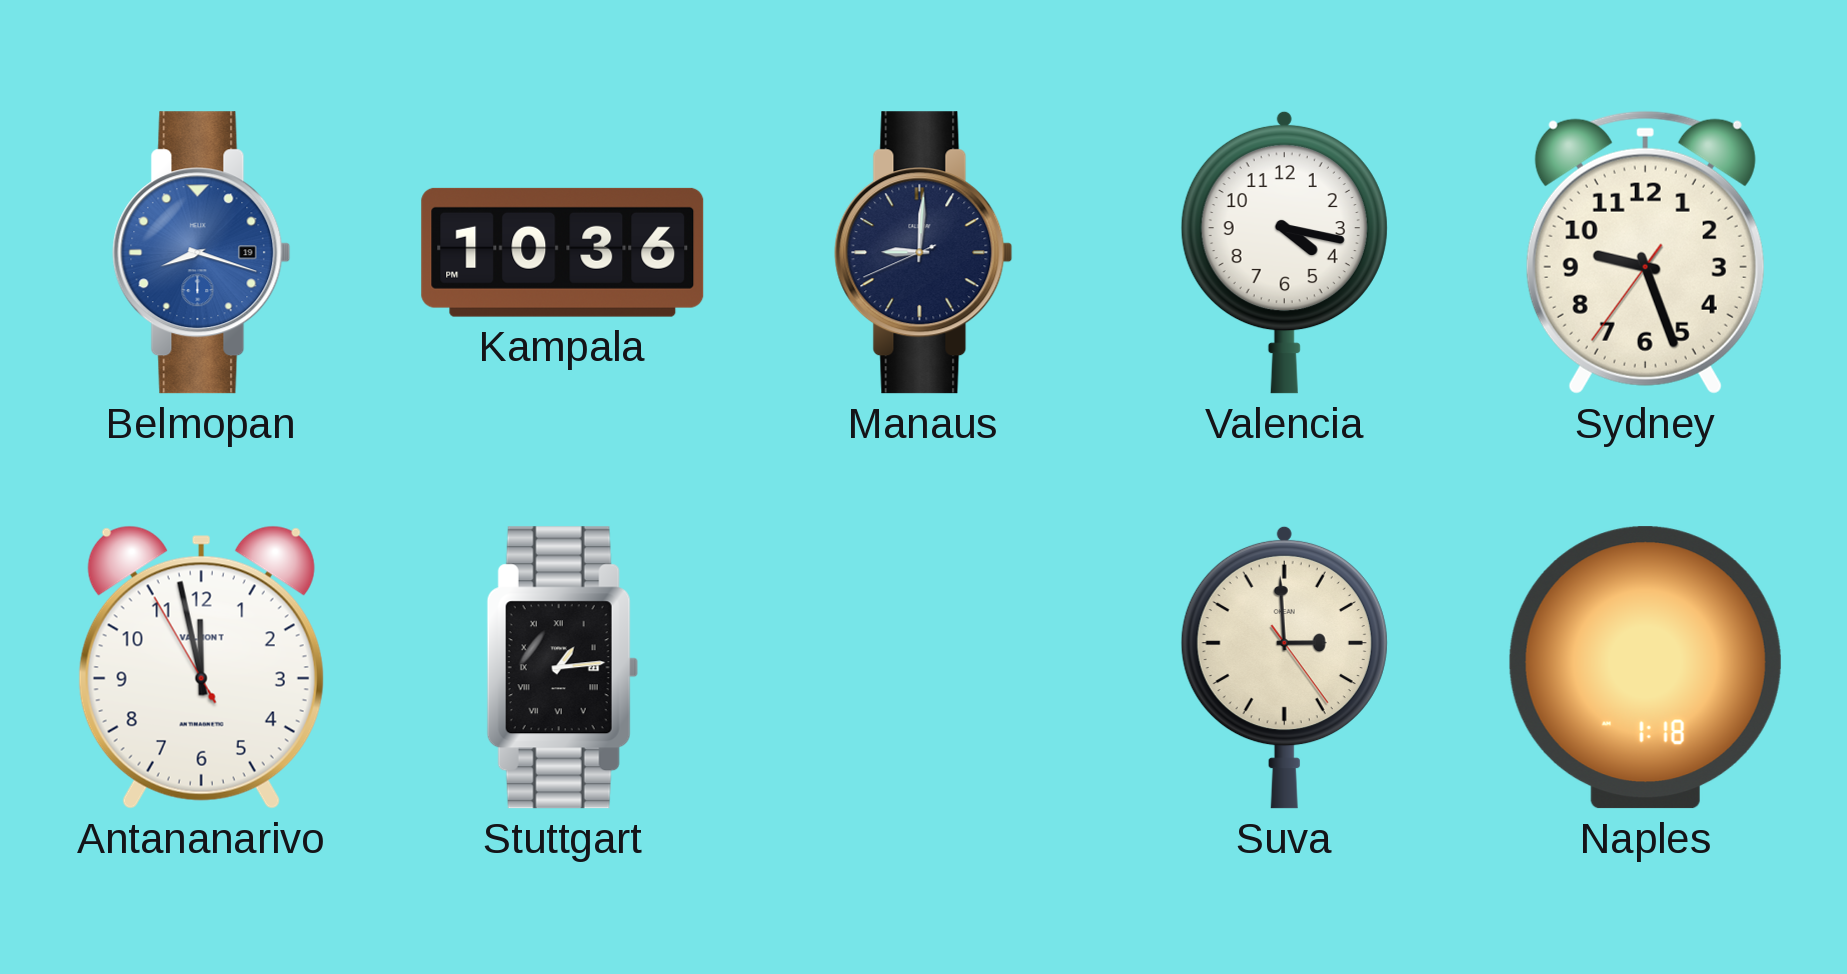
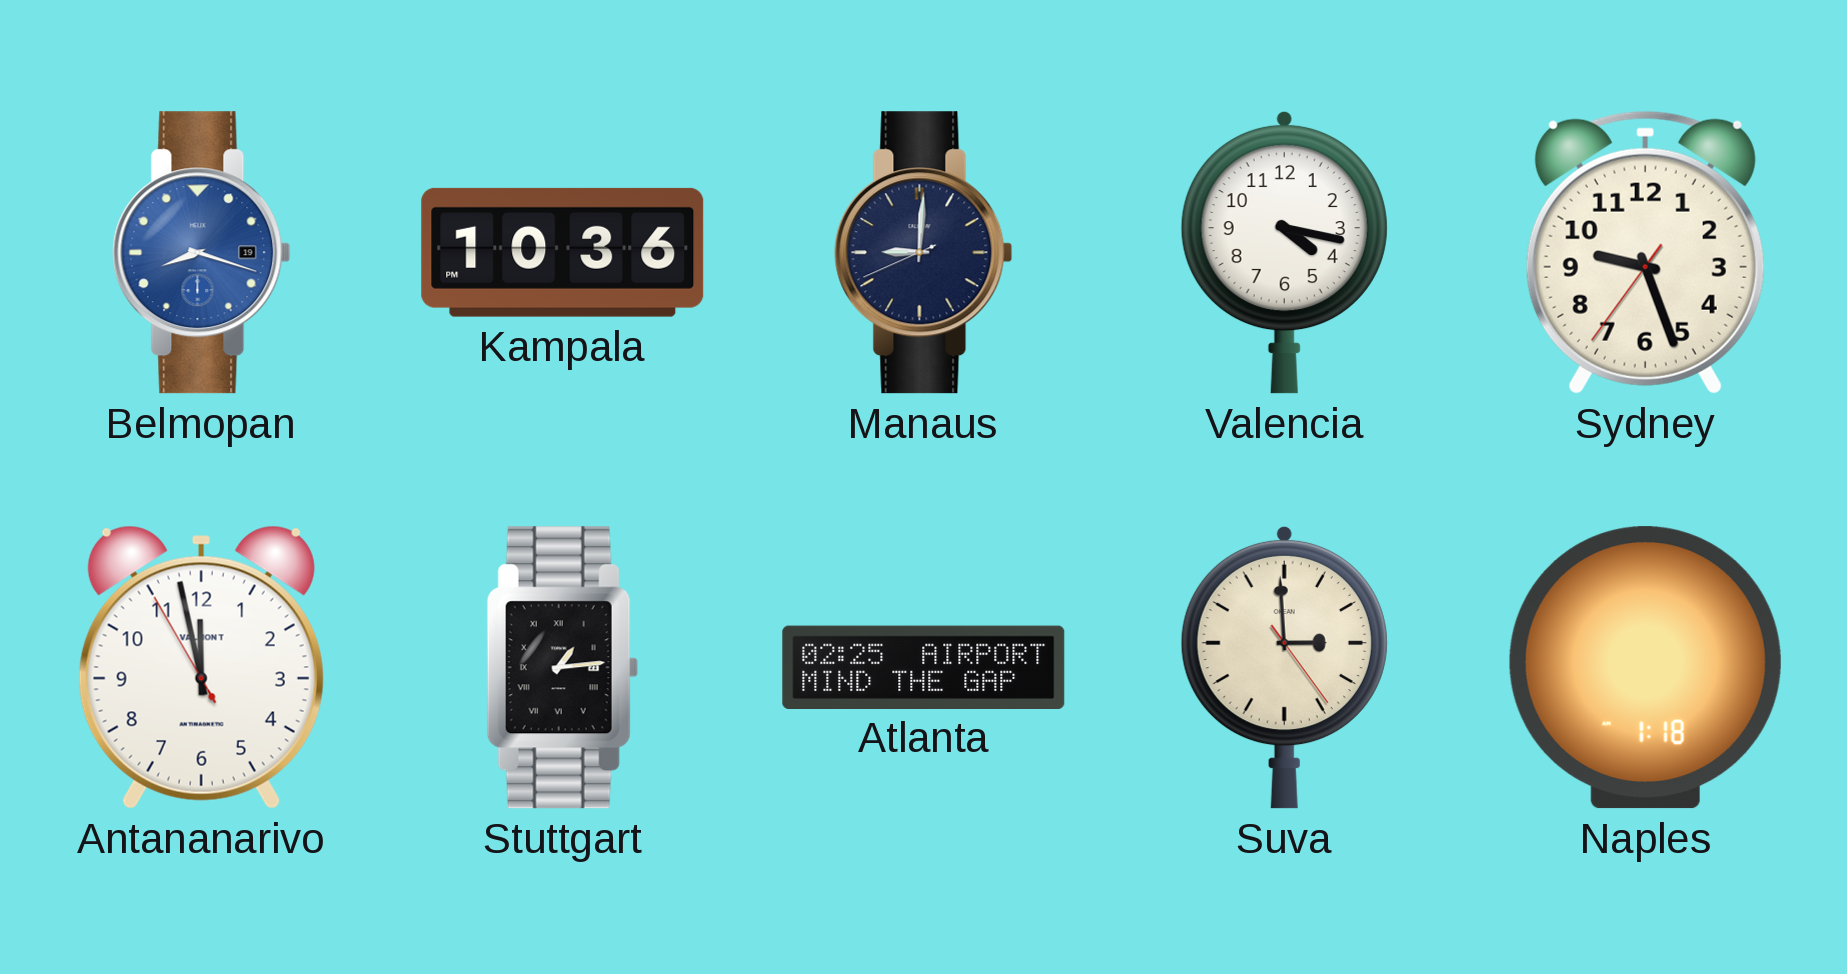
Atlanta: none -> 02:25
